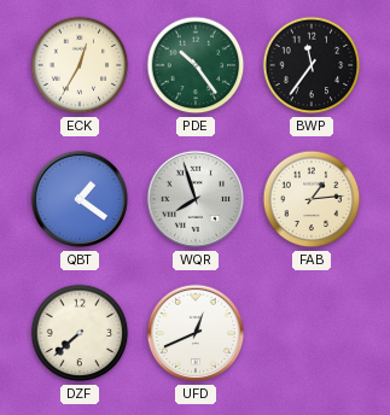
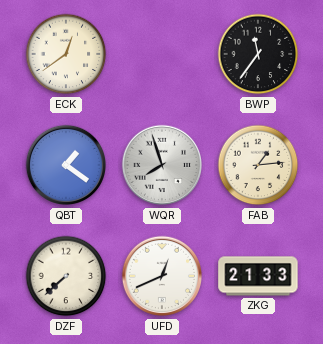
ECK: 12:35 -> 12:39
PDE: 10:24 -> none
ZKG: none -> 21:33
